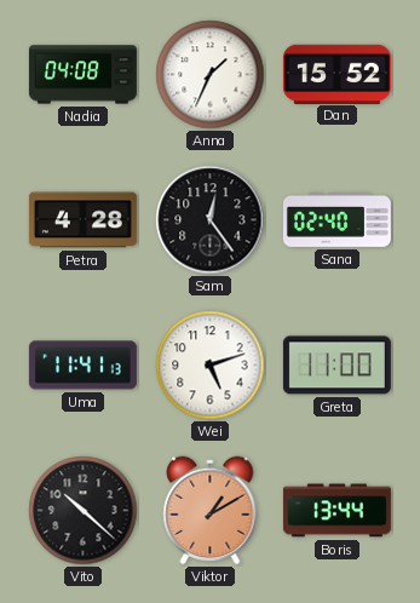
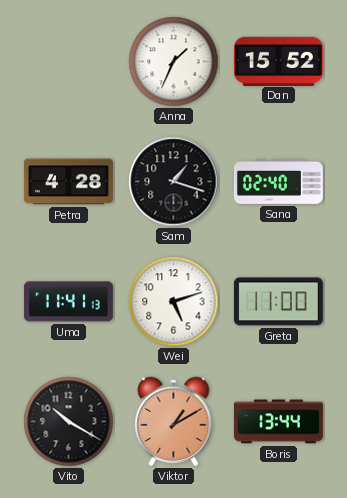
Nadia: 04:08 -> none
Sam: 12:24 -> 1:18
Vito: 10:22 -> 10:20
